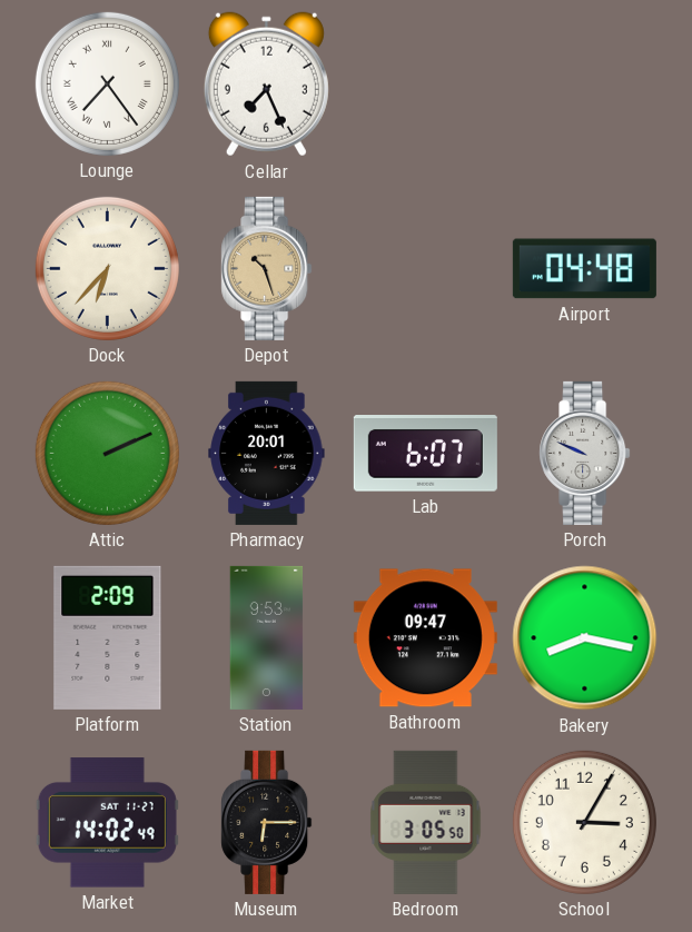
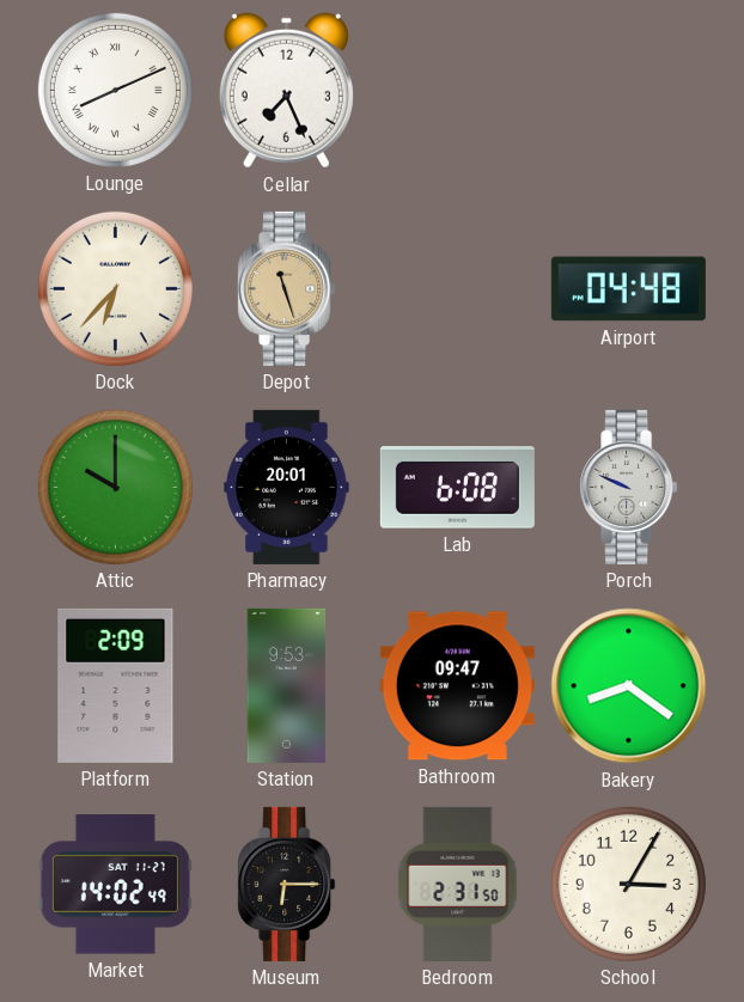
Lounge: 7:24 -> 8:11
Depot: 10:27 -> 11:27
Attic: 2:11 -> 10:00
Lab: 6:07 -> 6:08
Bakery: 8:17 -> 8:21
Bedroom: 3:05 -> 2:31
